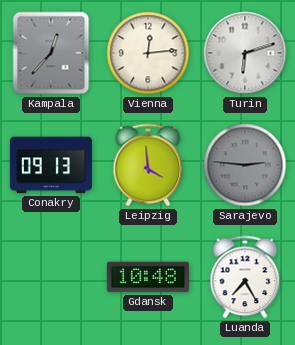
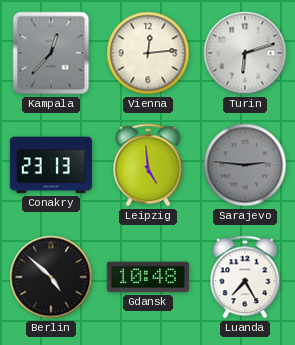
Conakry: 09:13 -> 23:13
Leipzig: 3:59 -> 4:59
Berlin: none -> 4:52
